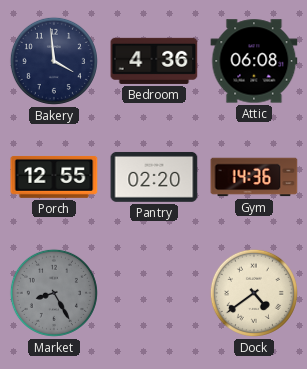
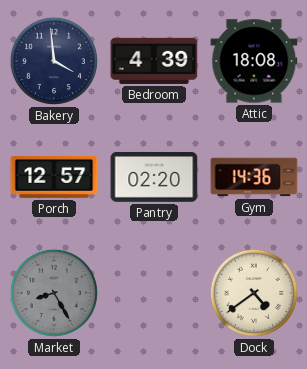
Bedroom: 4:36 -> 4:39
Attic: 06:08 -> 18:08
Porch: 12:55 -> 12:57
